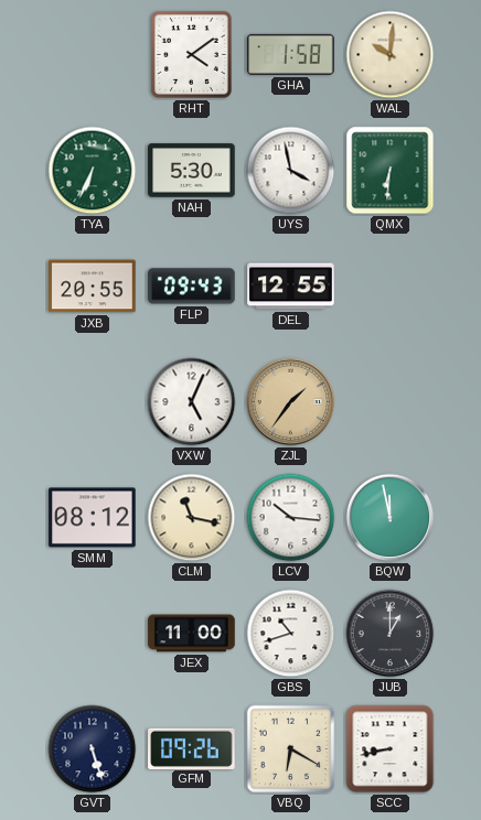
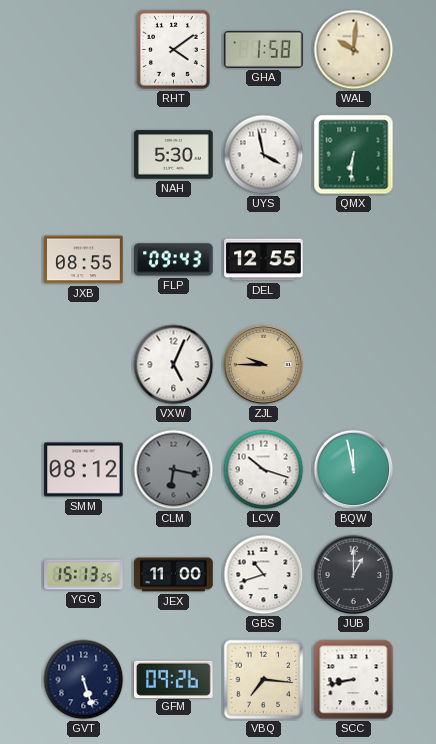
TYA: 6:34 -> none
JXB: 20:55 -> 08:55
ZJL: 1:36 -> 9:45
CLM: 11:17 -> 6:17
CLM dial: cream -> grey
LCV: 10:16 -> 10:18
YGG: none -> 15:13
VBQ: 6:20 -> 7:16
